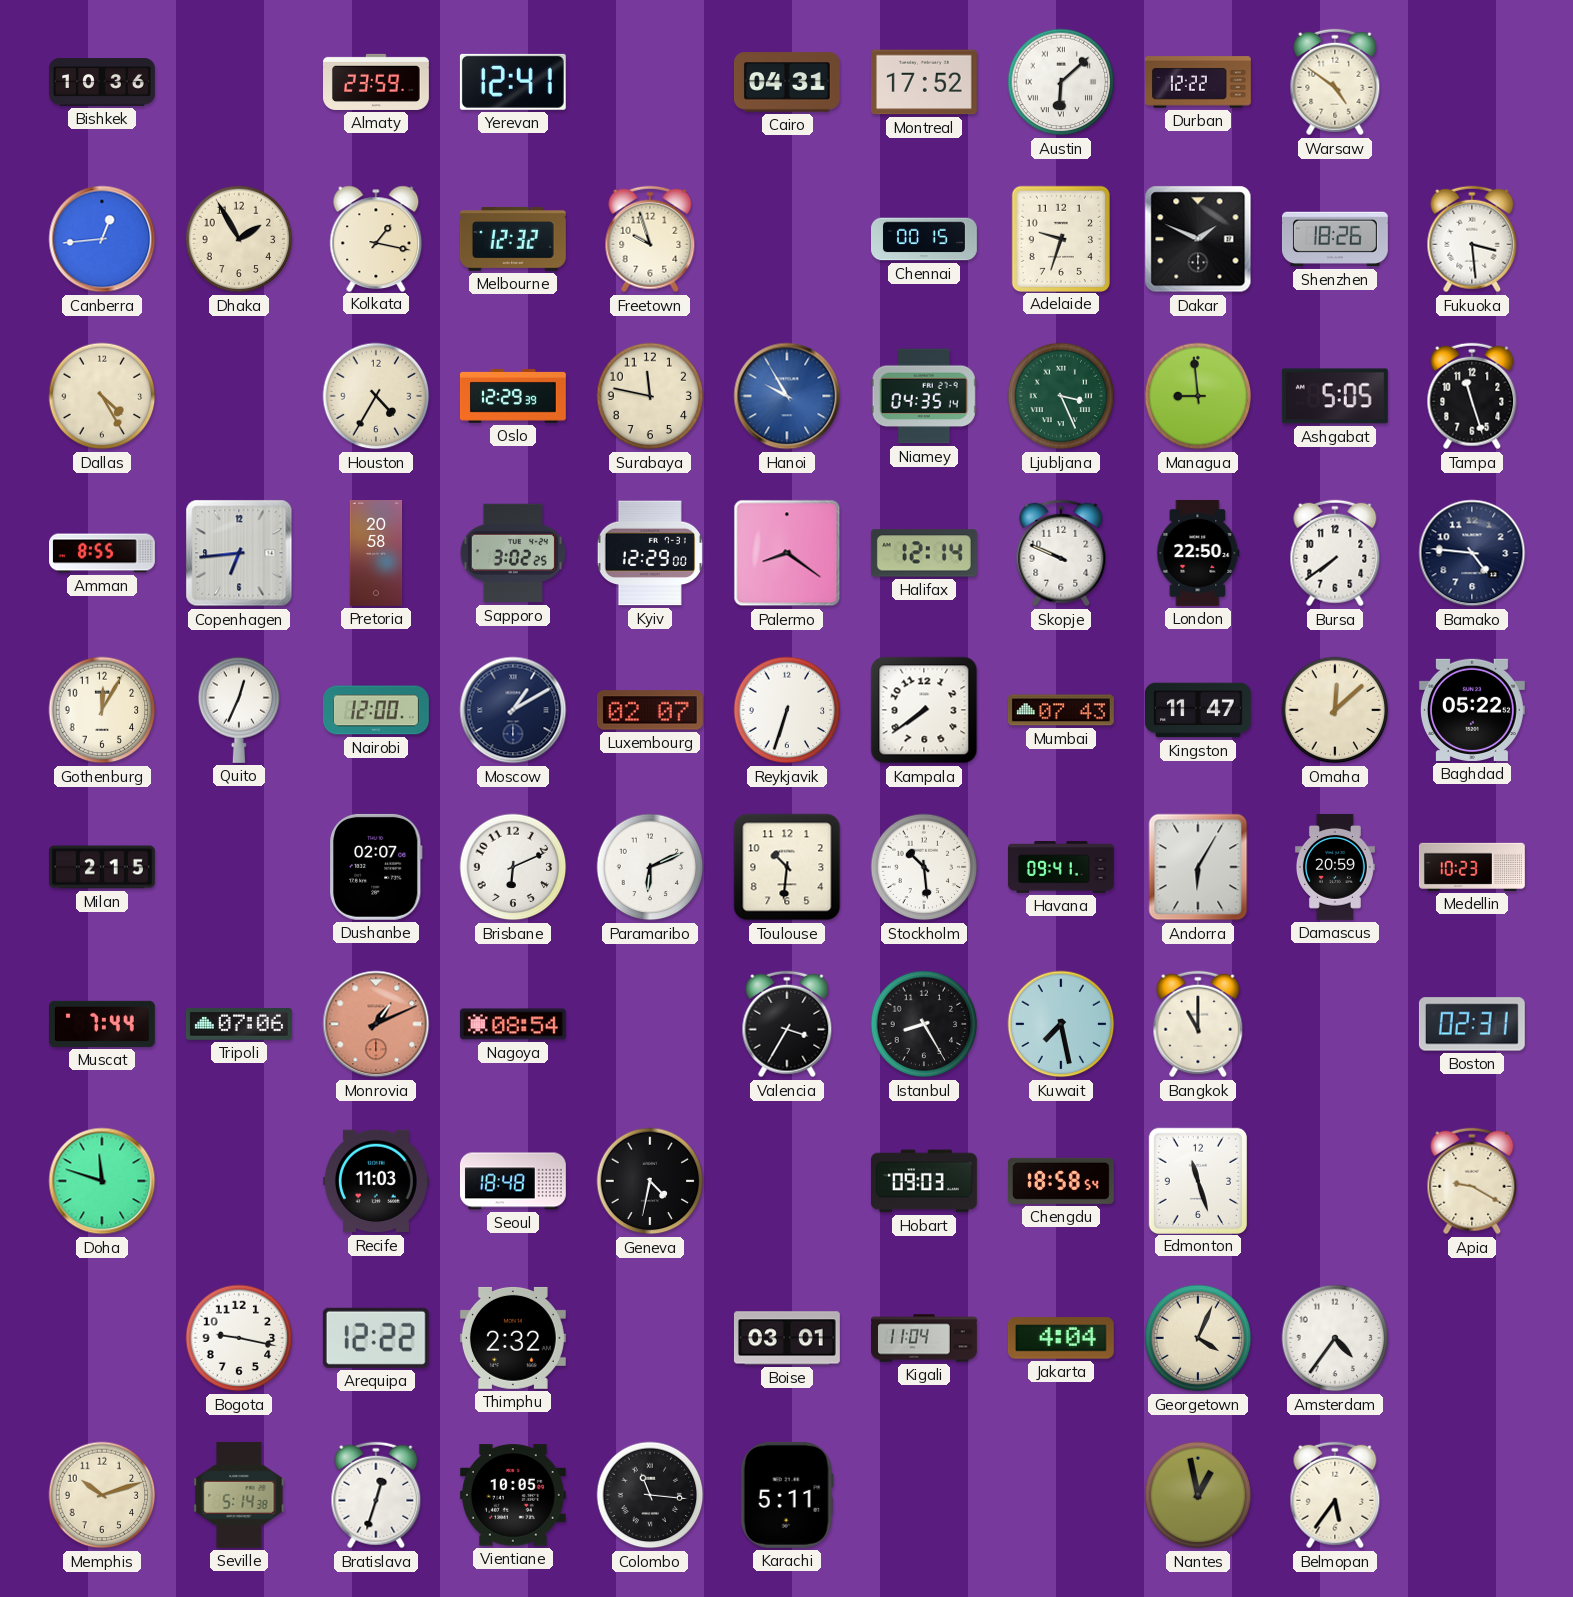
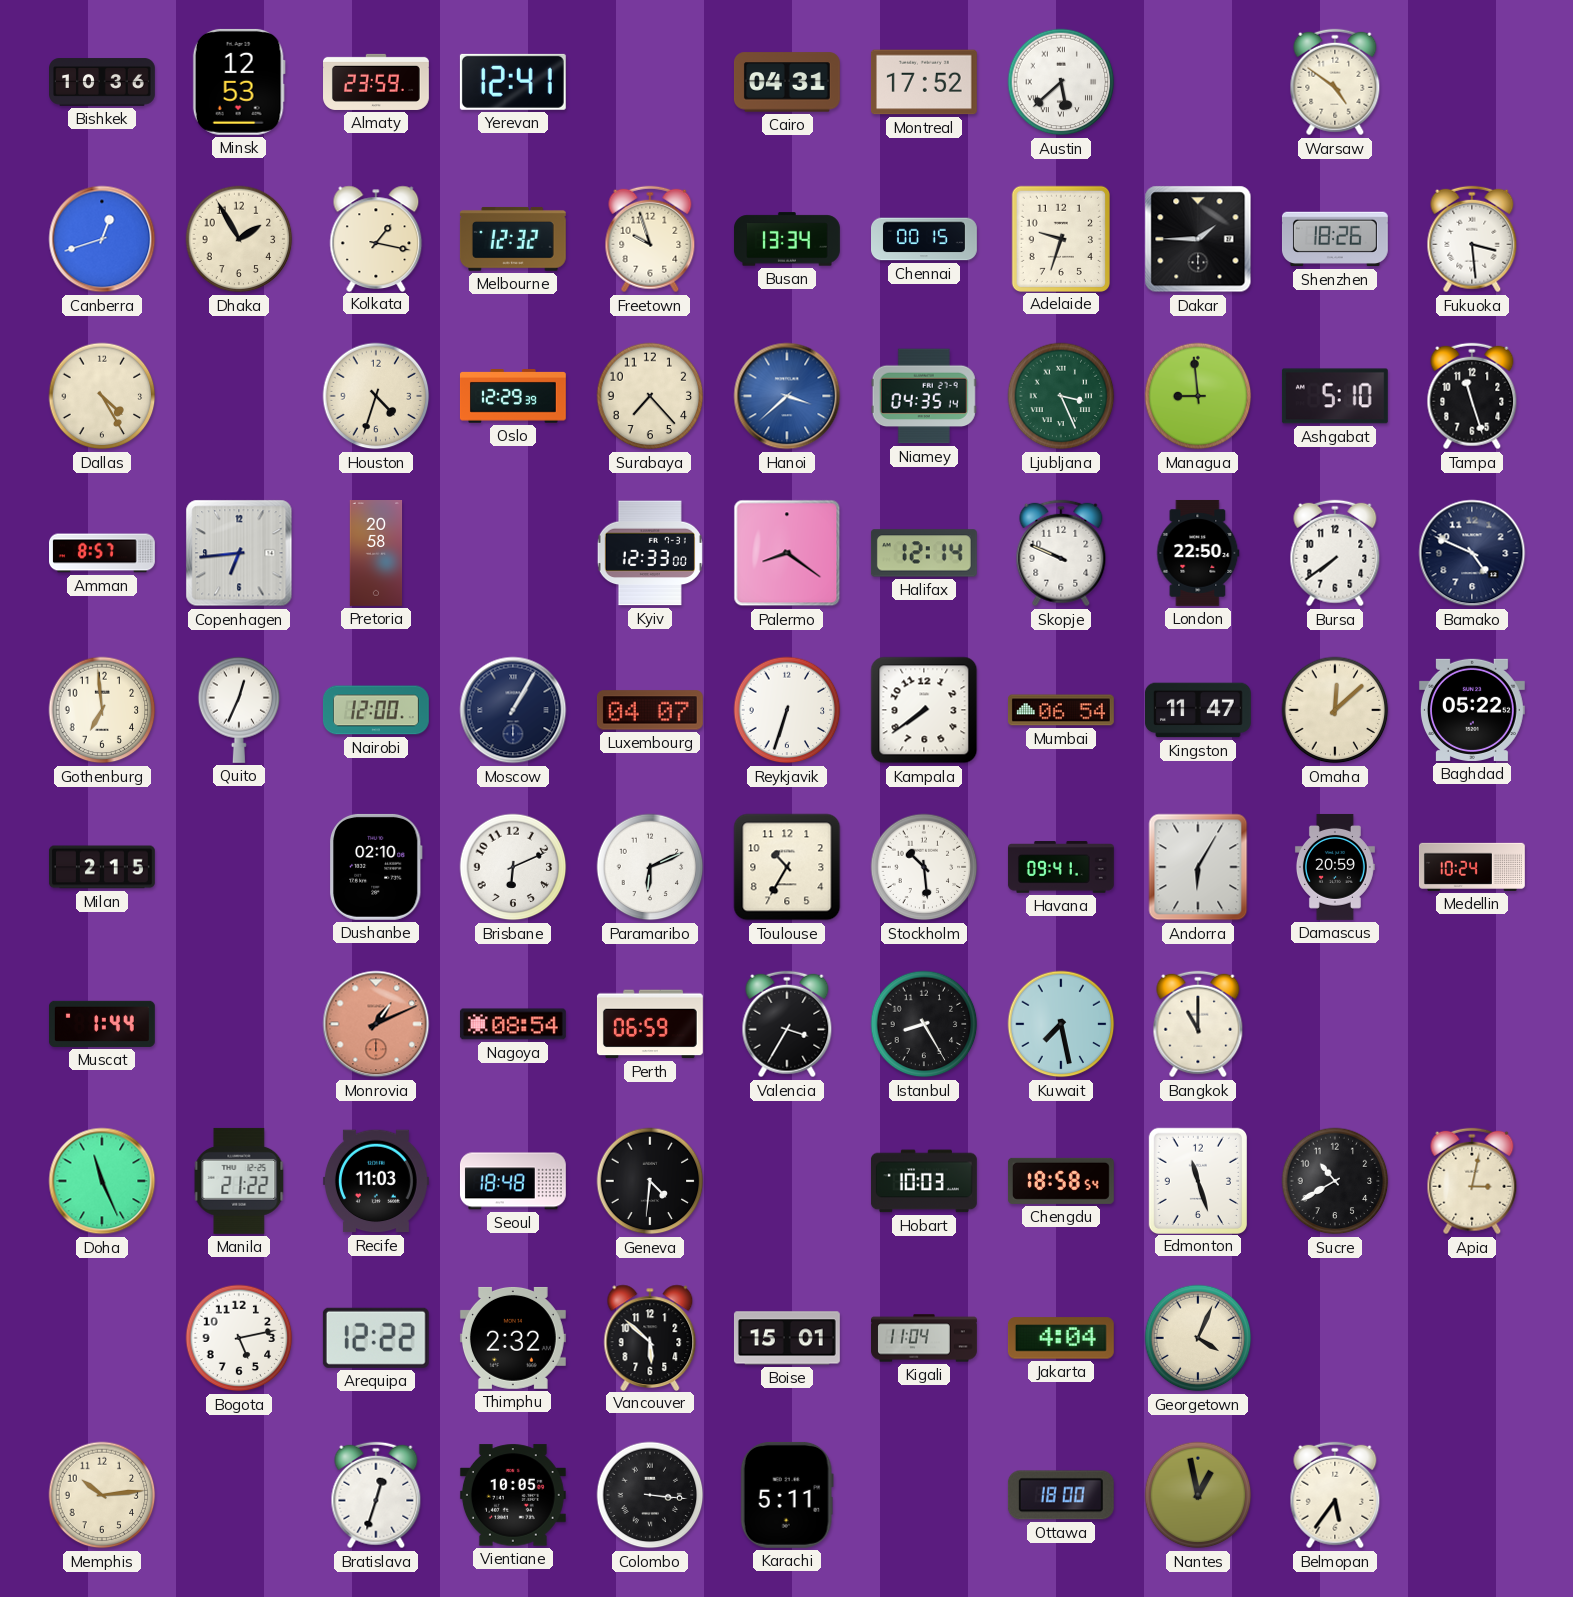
Minsk: none -> 12:53
Austin: 6:08 -> 5:38
Durban: 12:22 -> none
Canberra: 12:44 -> 12:42
Busan: none -> 13:34
Dakar: 1:49 -> 1:45
Houston: 4:35 -> 4:33
Surabaya: 11:47 -> 7:23
Hanoi: 9:55 -> 3:38
Ashgabat: 5:05 -> 5:10
Amman: 8:55 -> 8:57
Sapporo: 3:02 -> none
Kyiv: 12:29 -> 12:33
Bamako: 4:46 -> 4:49
Gothenburg: 12:05 -> 6:59
Moscow: 1:10 -> 1:05
Luxembourg: 02:07 -> 04:07
Mumbai: 07:43 -> 06:54
Dushanbe: 02:07 -> 02:10
Toulouse: 10:31 -> 10:35
Medellin: 10:23 -> 10:24
Muscat: 7:44 -> 1:44
Tripoli: 07:06 -> none
Perth: none -> 06:59
Boston: 02:31 -> none
Doha: 11:48 -> 11:26
Manila: none -> 21:22
Geneva: 4:32 -> 4:31
Hobart: 09:03 -> 10:03
Sucre: none -> 10:40
Apia: 9:20 -> 3:02
Bogota: 9:17 -> 5:13
Vancouver: none -> 5:52
Boise: 03:01 -> 15:01
Amsterdam: 4:36 -> none
Memphis: 10:12 -> 10:14
Seville: 5:14 -> none
Colombo: 11:16 -> 3:16
Ottawa: none -> 18:00
